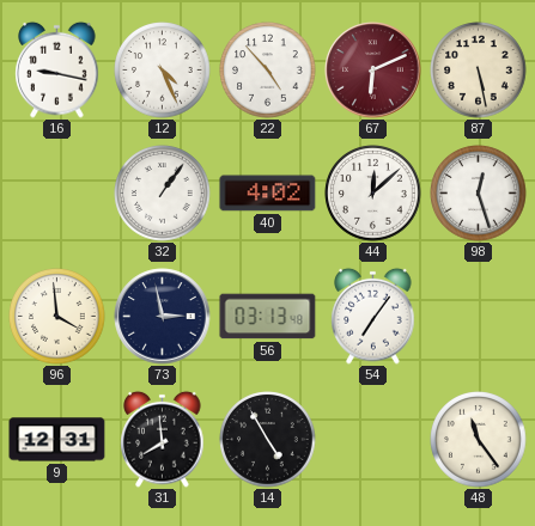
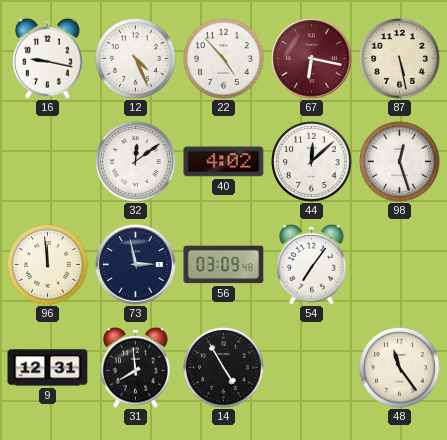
67: 6:11 -> 6:17
32: 1:06 -> 12:09
96: 3:59 -> 11:59
56: 03:13 -> 03:09
